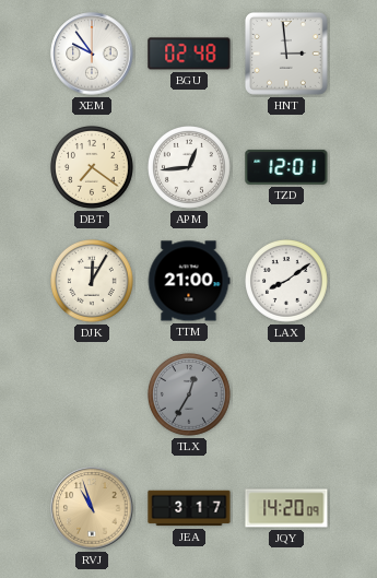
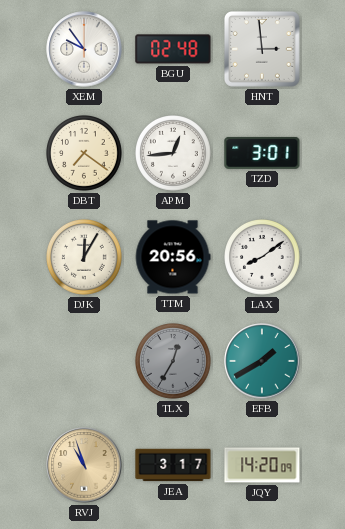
TZD: 12:01 -> 3:01
TTM: 21:00 -> 20:56
EFB: none -> 1:40
